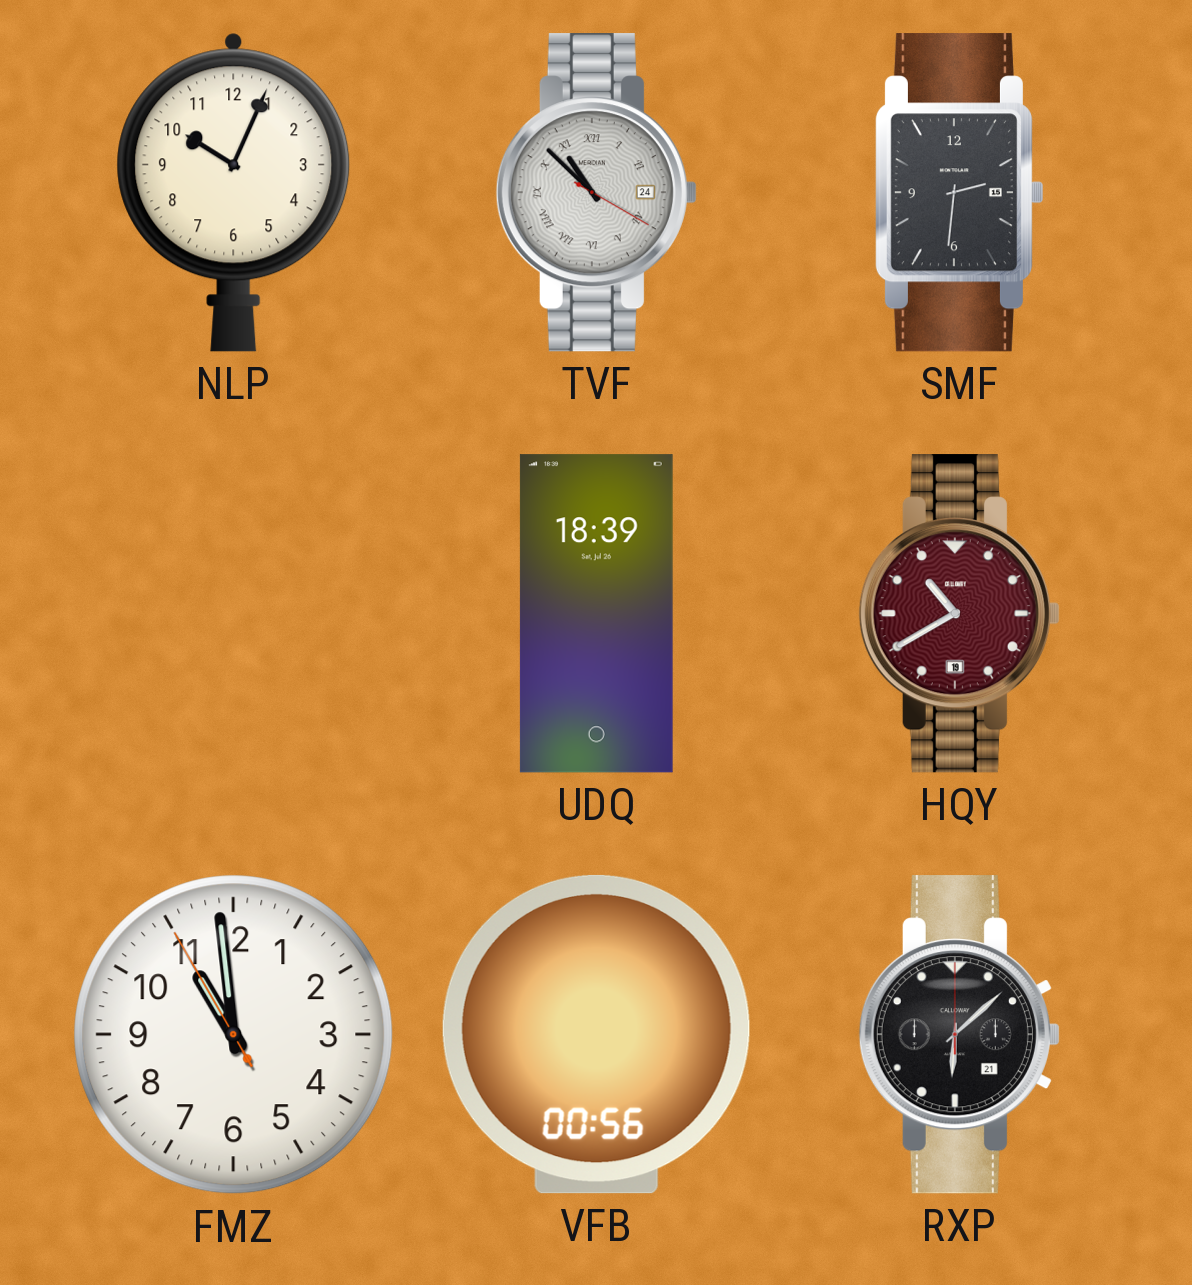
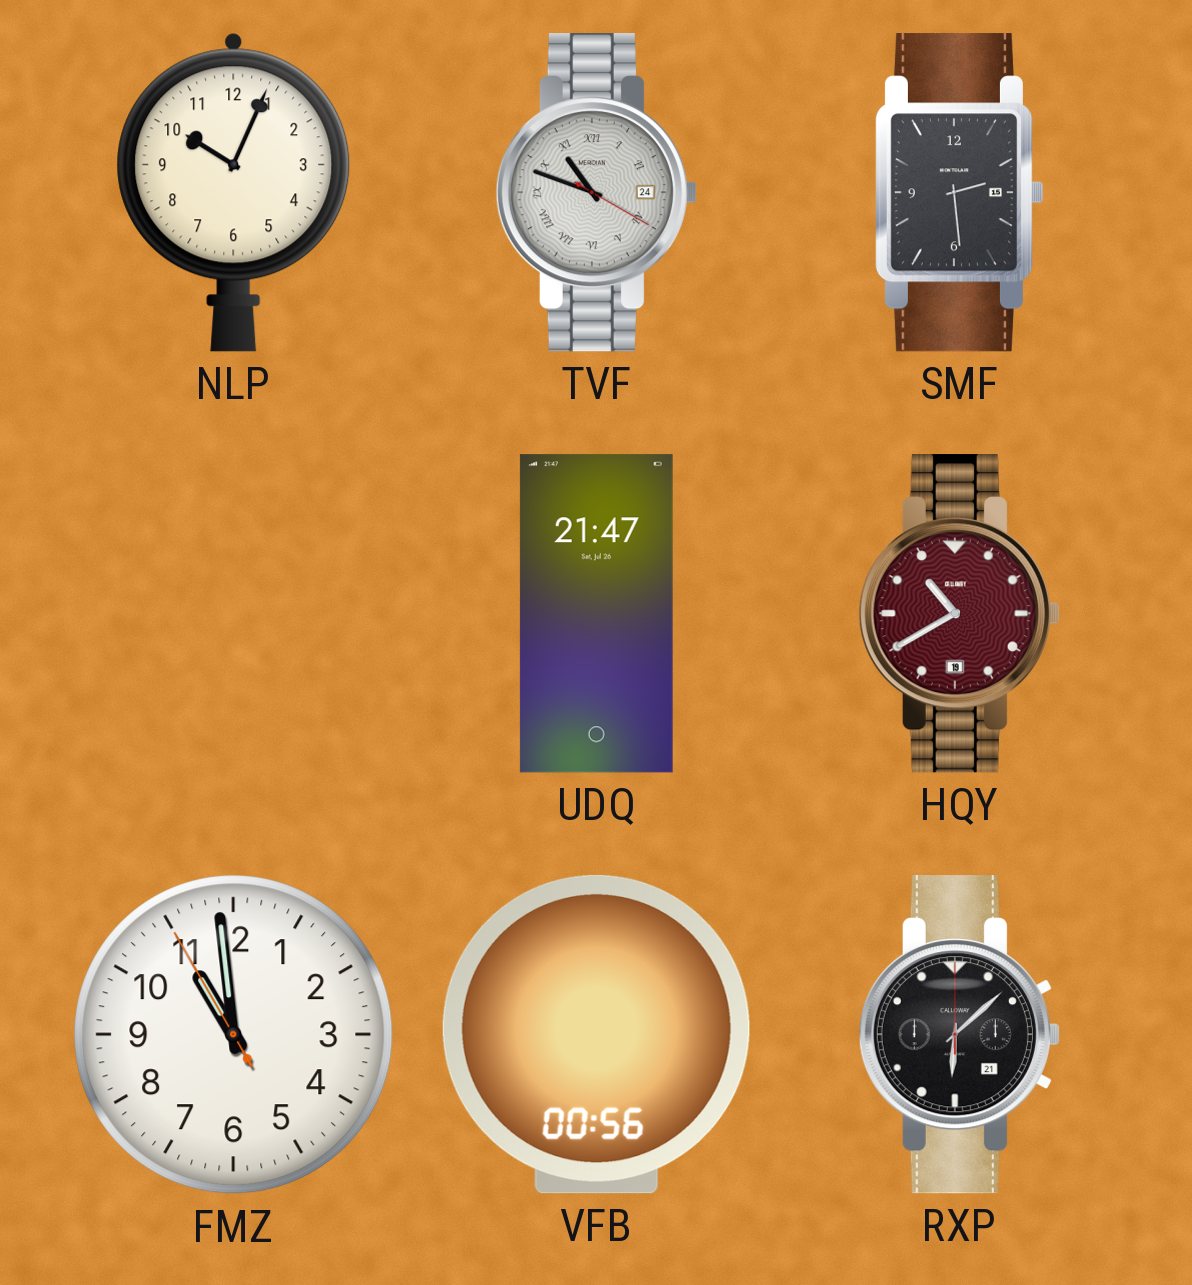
TVF: 10:52 -> 10:48
SMF: 2:31 -> 2:29
UDQ: 18:39 -> 21:47
